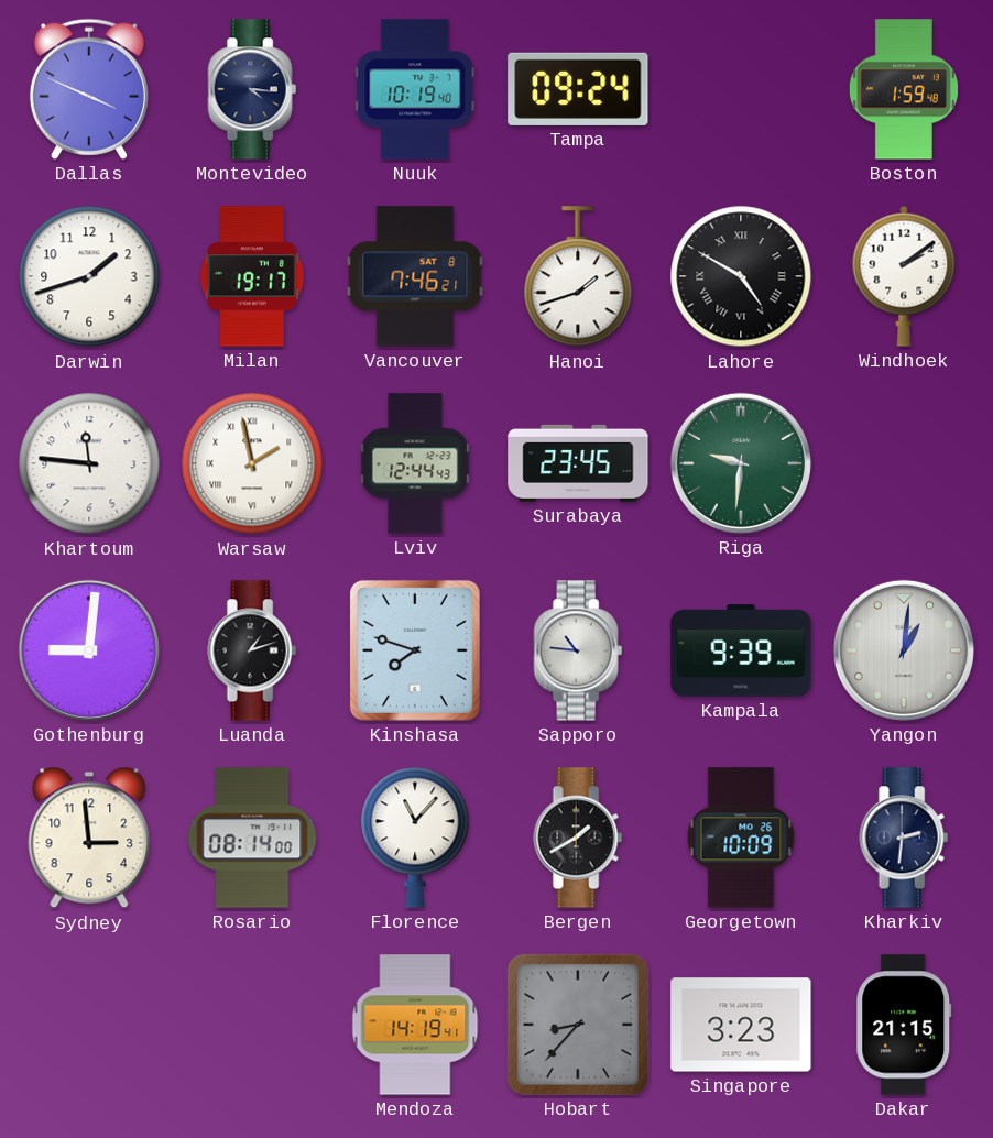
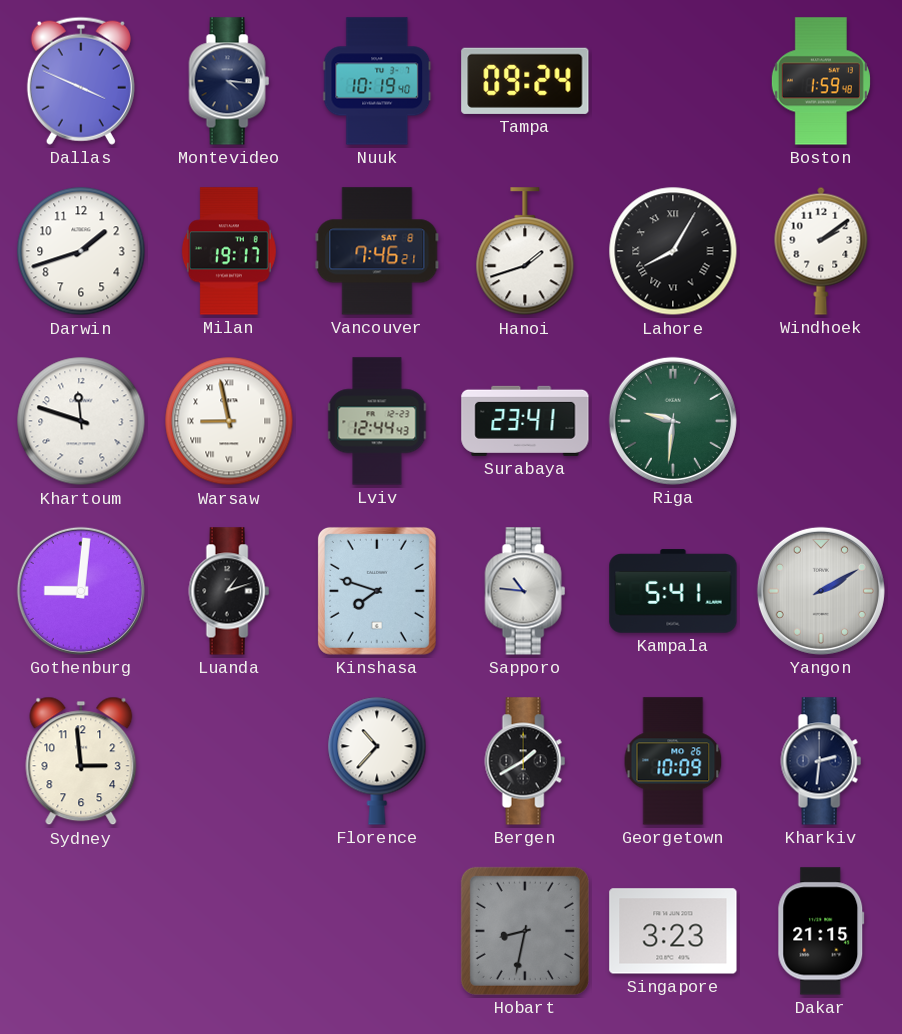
Lahore: 4:50 -> 8:05
Khartoum: 11:46 -> 11:48
Warsaw: 1:58 -> 8:58
Surabaya: 23:45 -> 23:41
Kampala: 9:39 -> 5:41
Yangon: 1:01 -> 2:10
Rosario: 08:14 -> none
Florence: 11:07 -> 10:37
Mendoza: 14:19 -> none
Hobart: 8:37 -> 8:32
